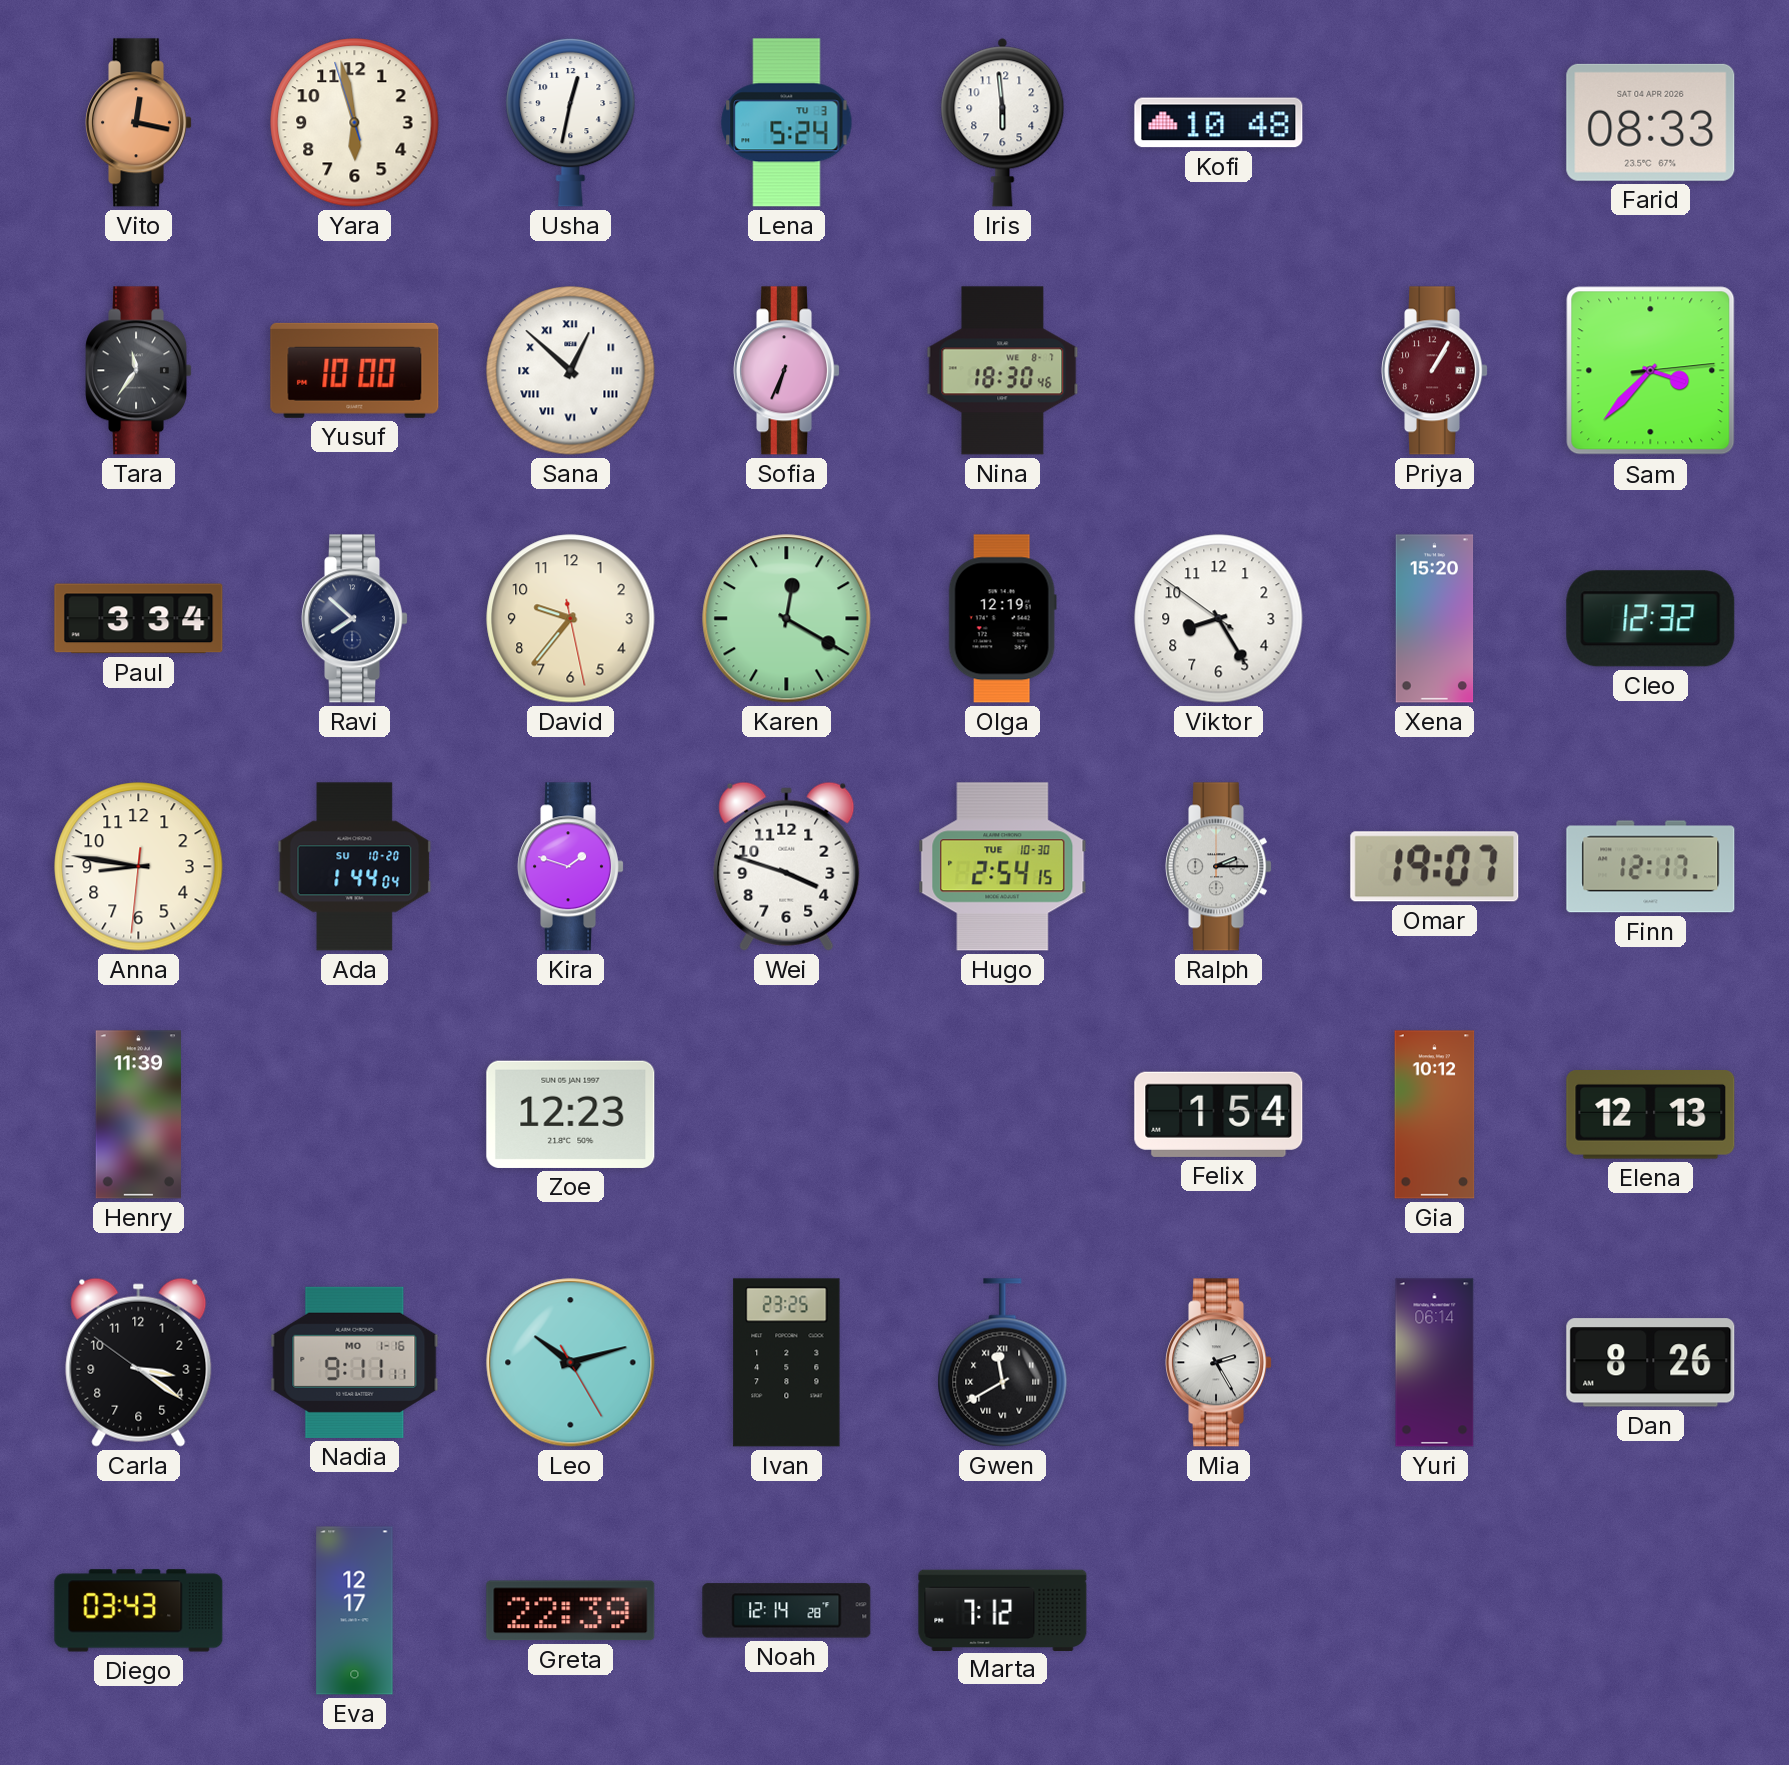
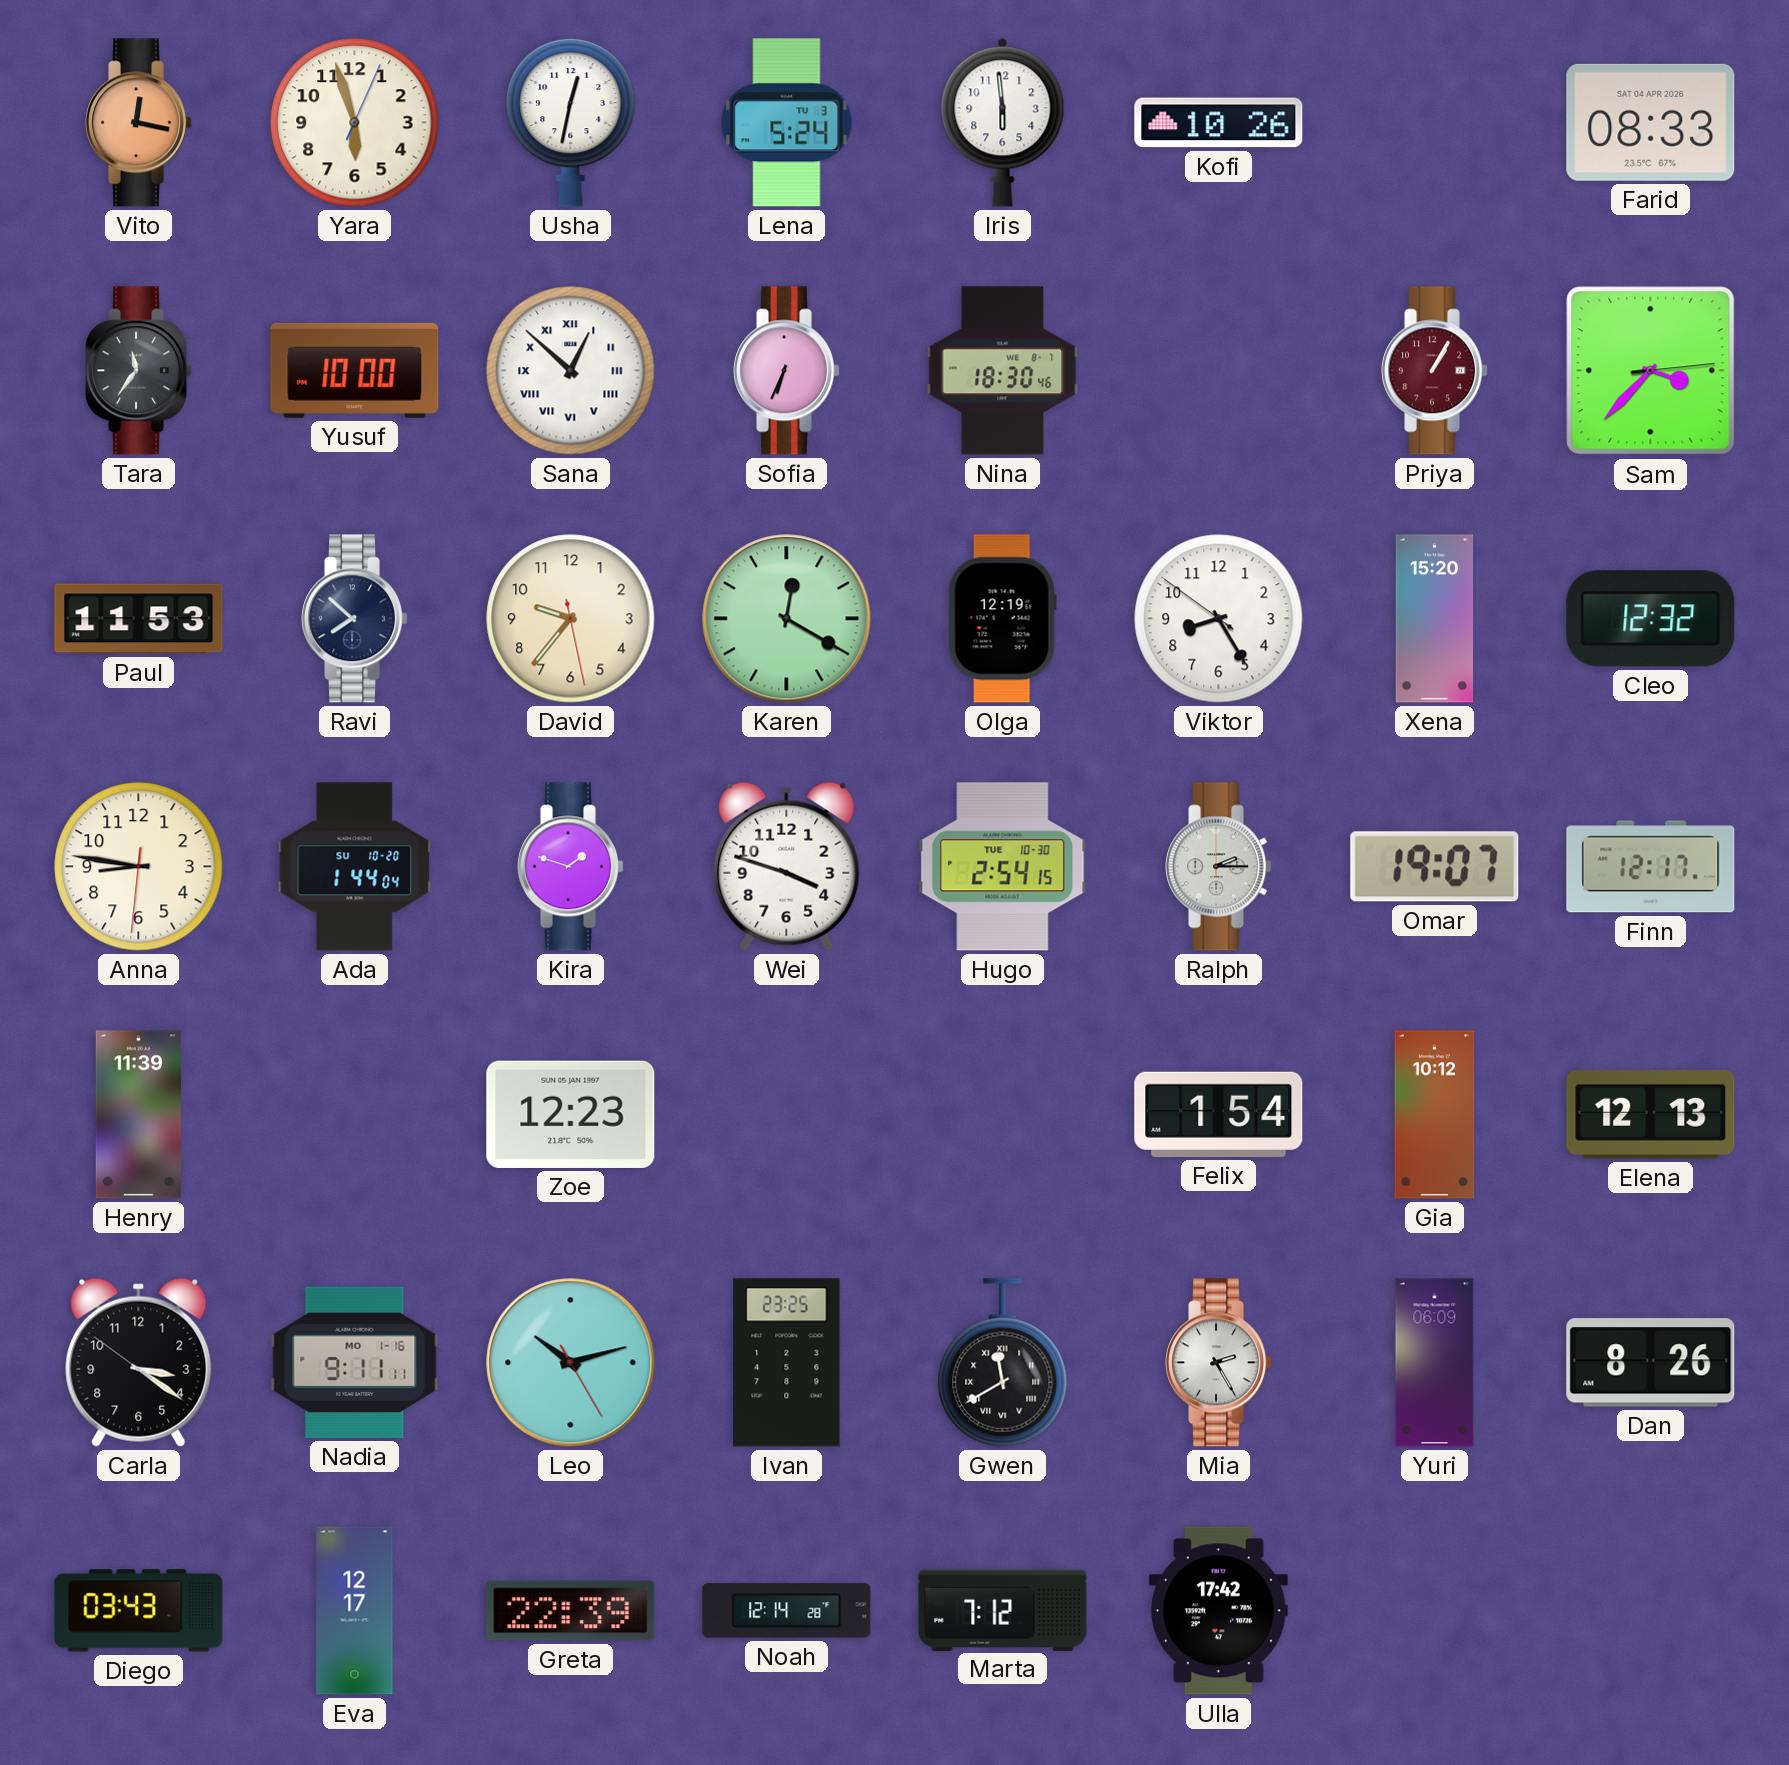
Yara: 5:57:57 -> 5:57:04
Kofi: 10:48 -> 10:26
Paul: 3:34 -> 11:53
Yuri: 06:14 -> 06:09
Ulla: none -> 17:42
